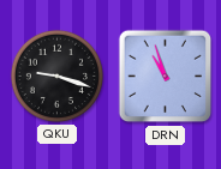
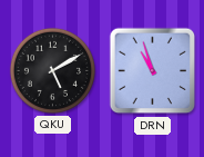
QKU: 9:18 -> 5:10
